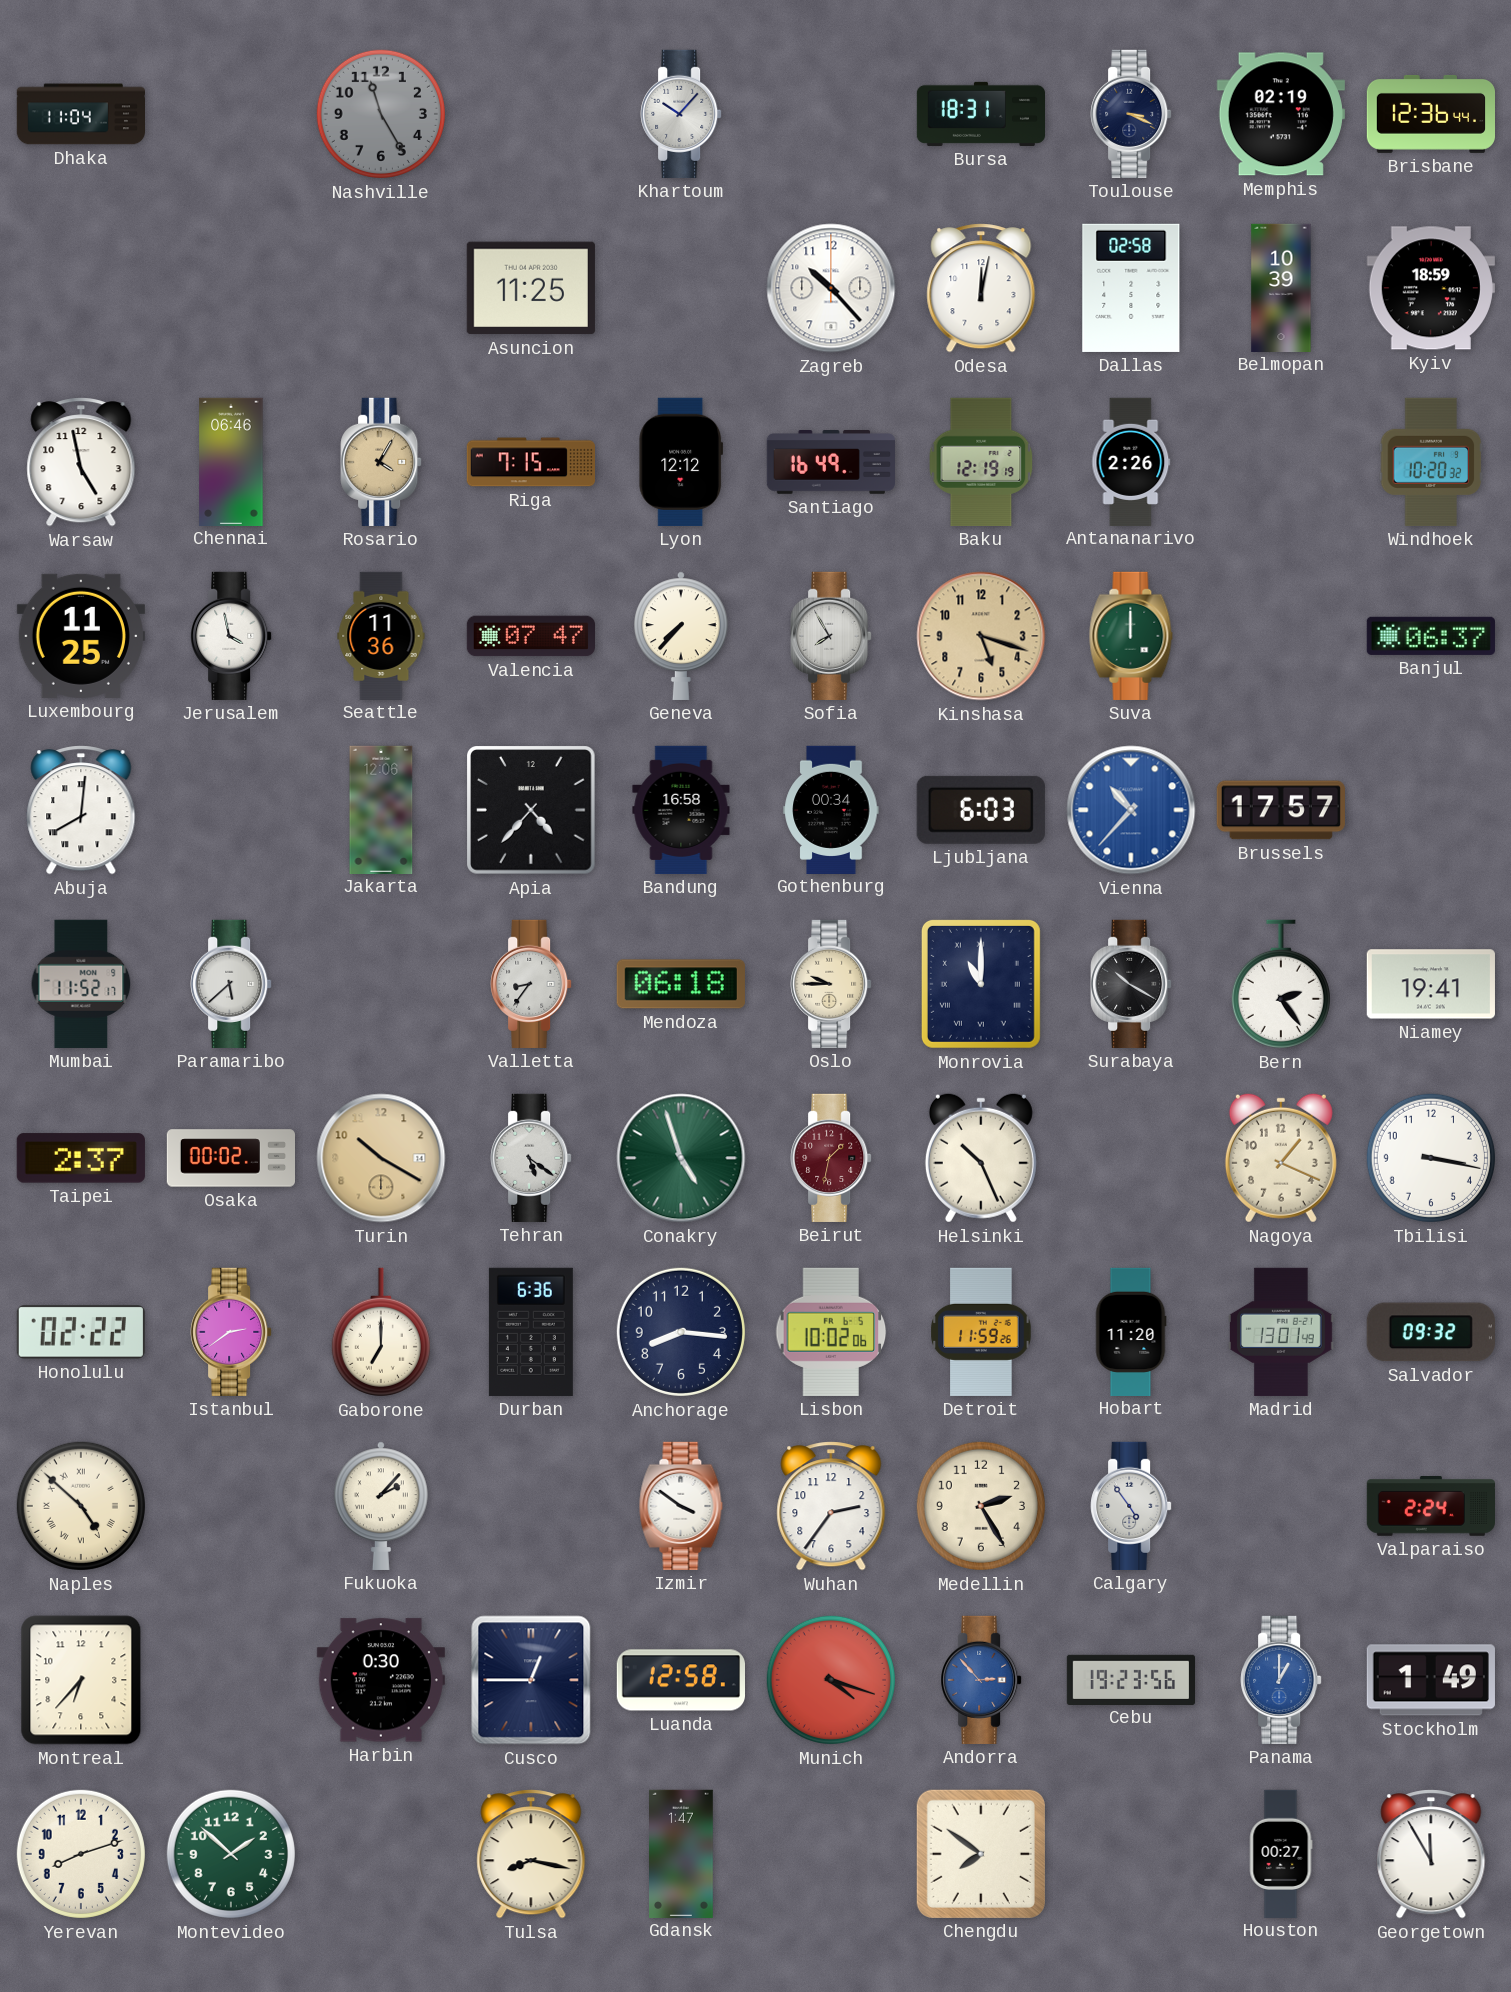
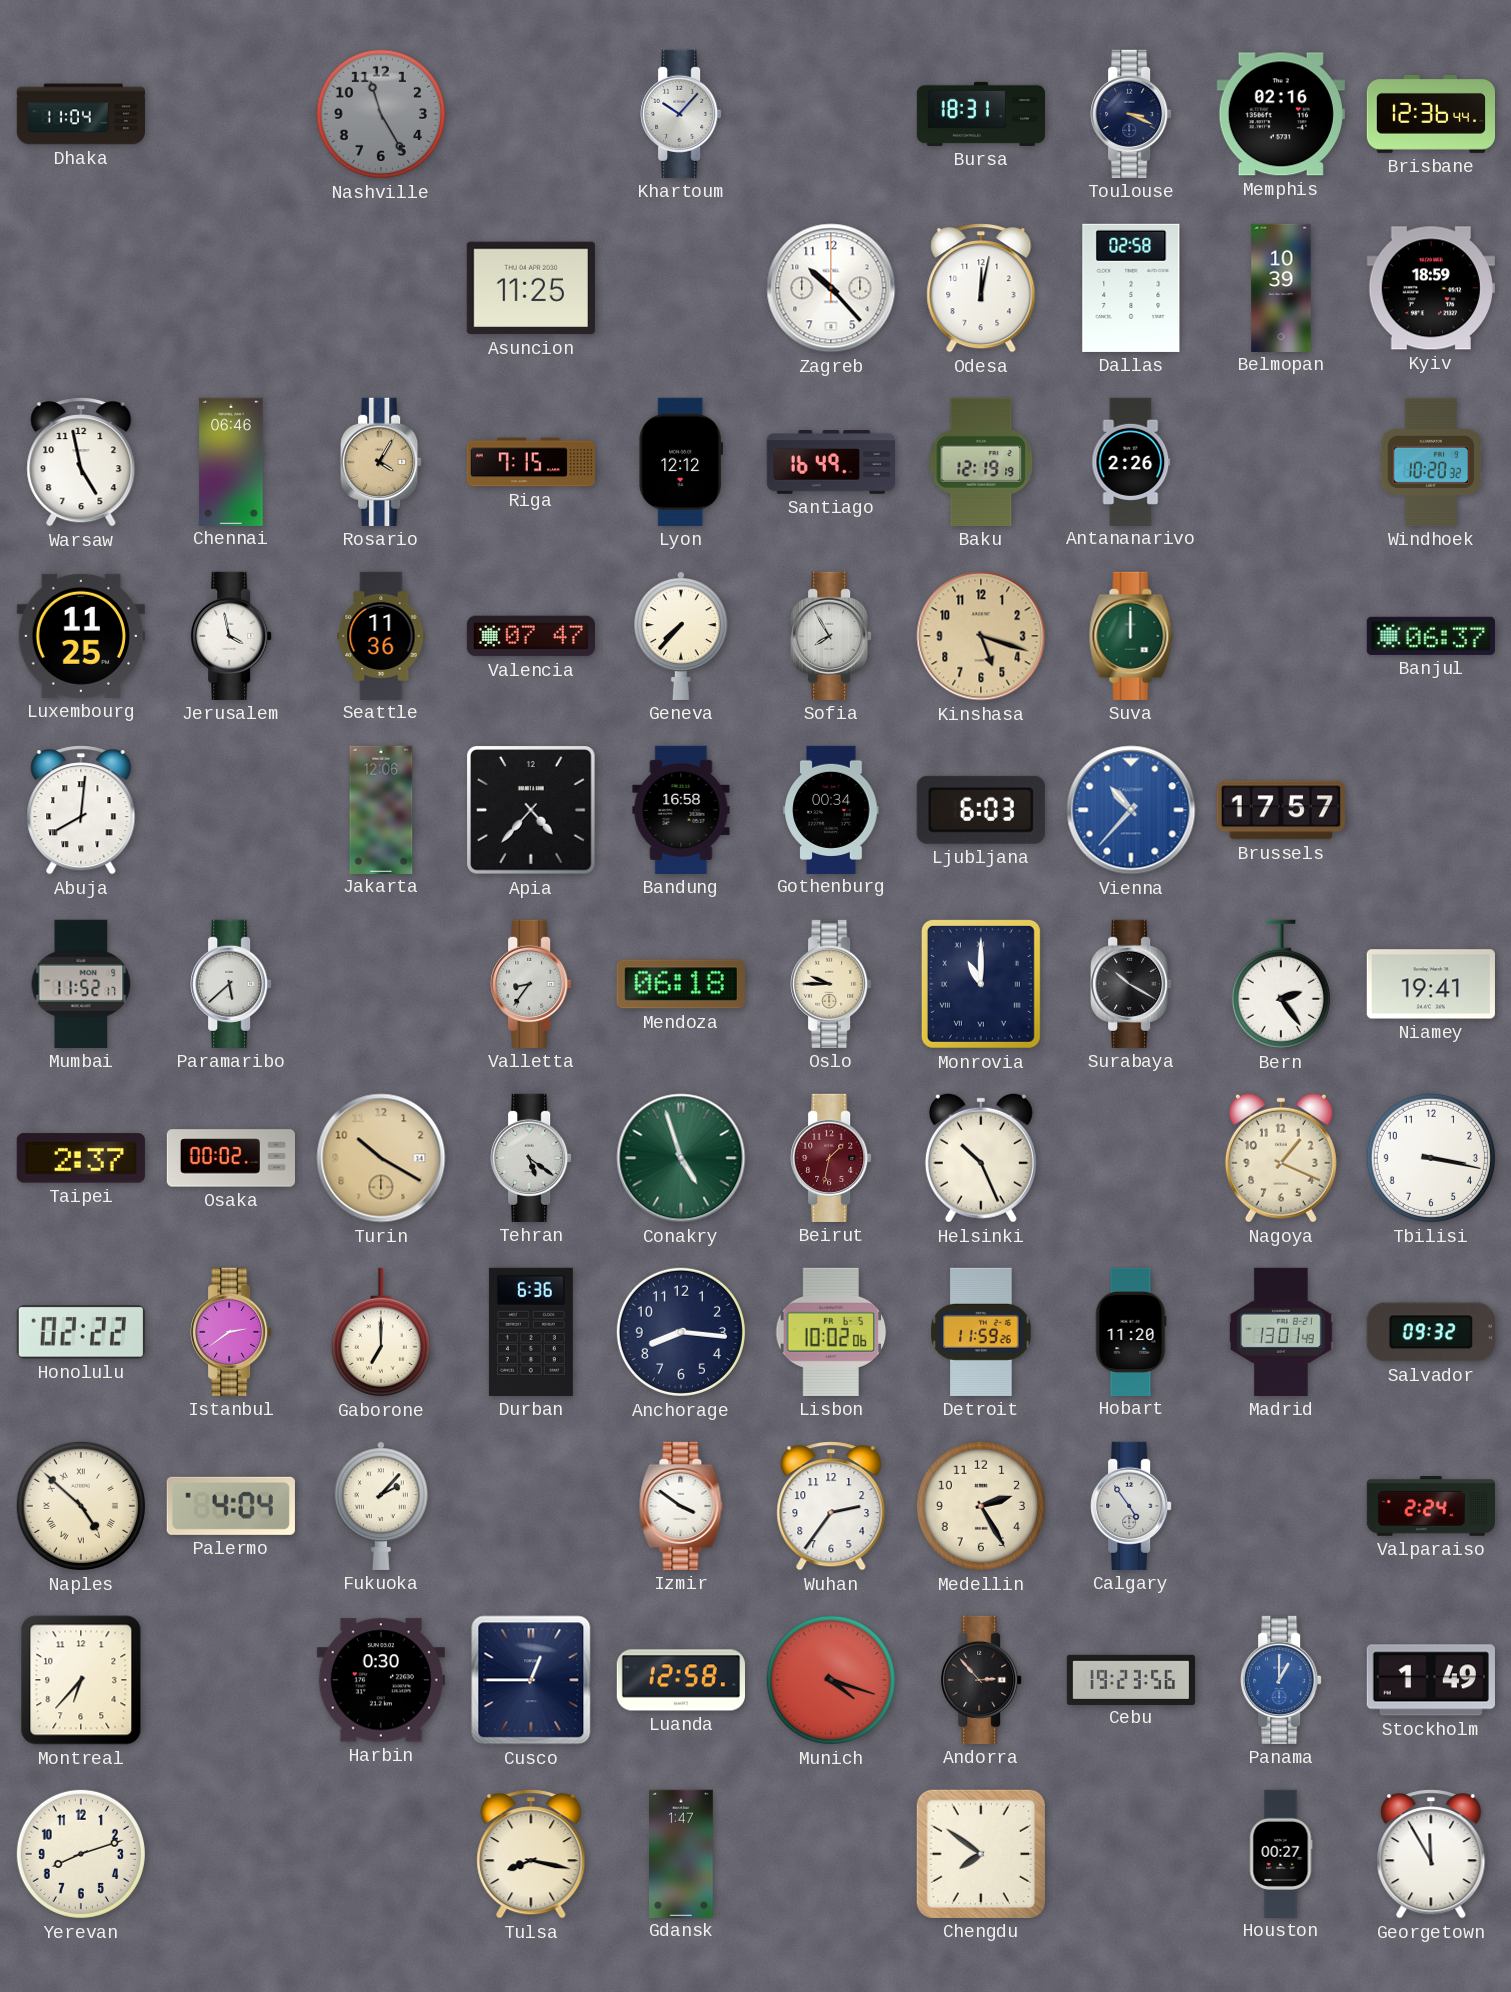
Memphis: 02:19 -> 02:16
Palermo: none -> 4:04
Andorra dial: blue -> black
Montevideo: 1:52 -> none
